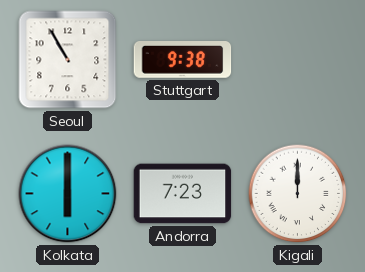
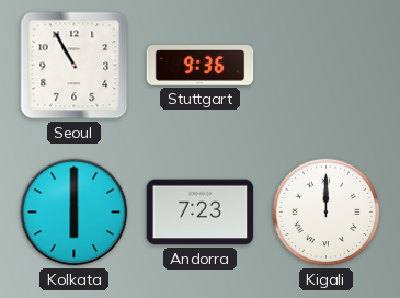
Stuttgart: 9:38 -> 9:36
